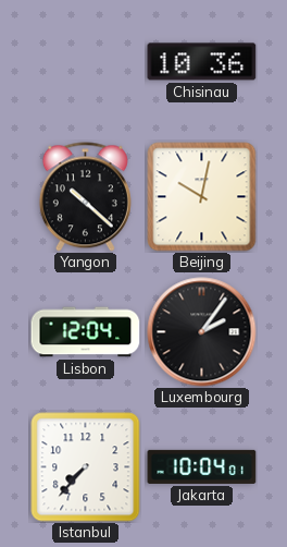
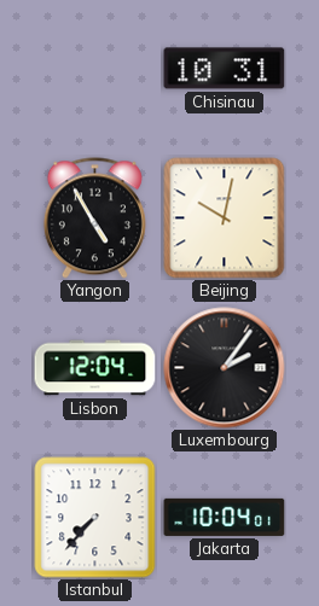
Chisinau: 10:36 -> 10:31
Yangon: 10:22 -> 4:55
